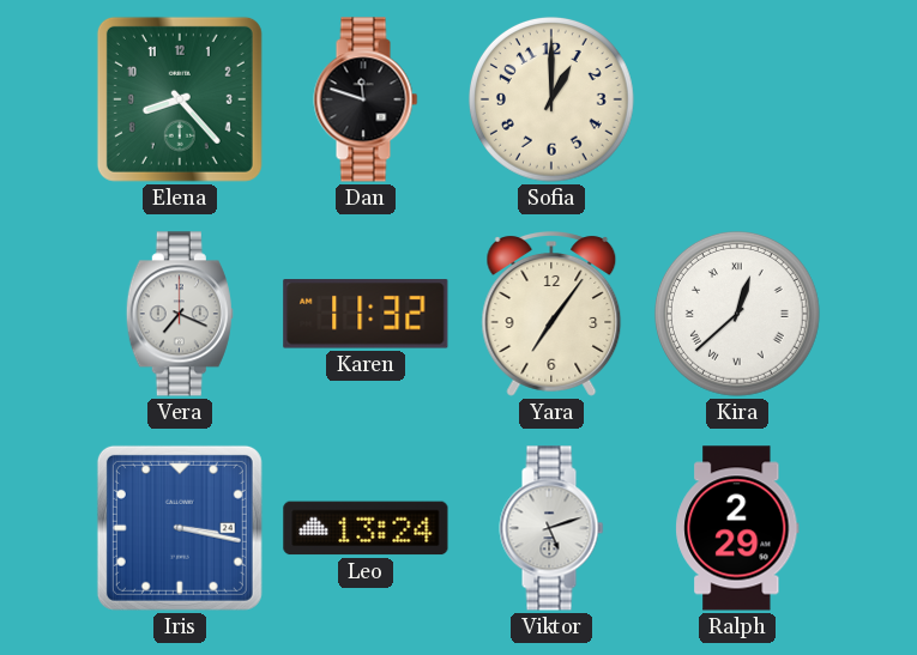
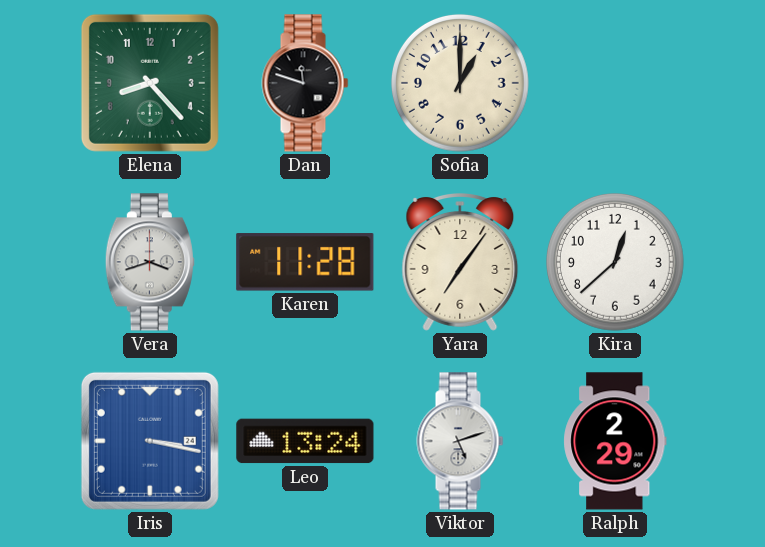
Vera: 7:19 -> 3:42
Karen: 11:32 -> 11:28
Kira numerals: Roman -> Arabic
